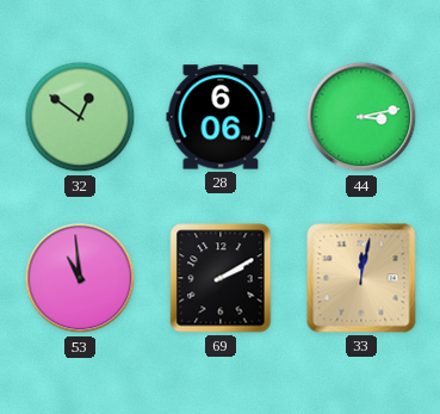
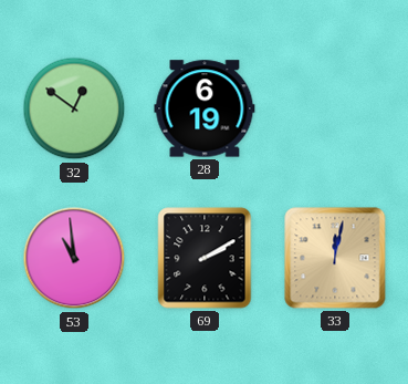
28: 6:06 -> 6:19
44: 3:13 -> none
